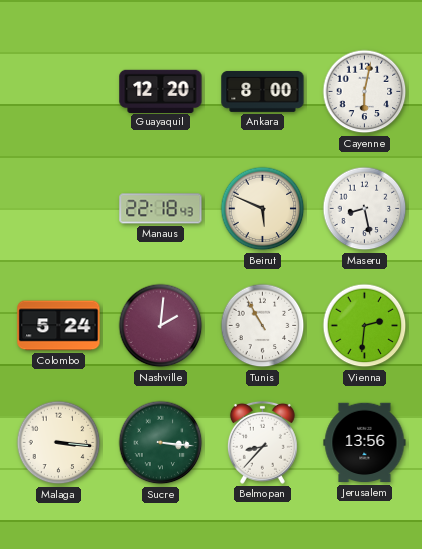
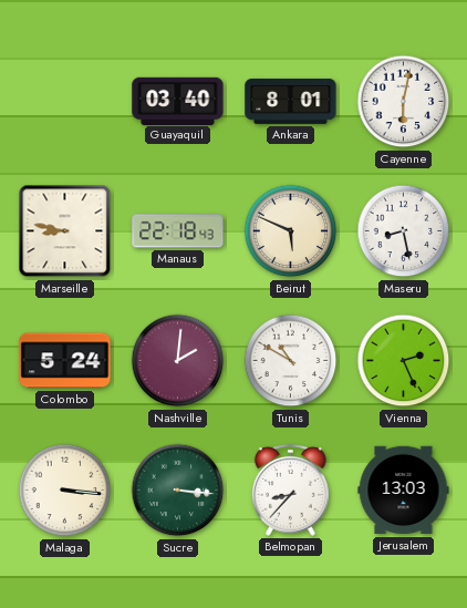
Guayaquil: 12:20 -> 03:40
Ankara: 8:00 -> 8:01
Marseille: none -> 8:47
Tunis: 10:55 -> 10:50
Vienna: 2:31 -> 2:26
Jerusalem: 13:56 -> 13:03
